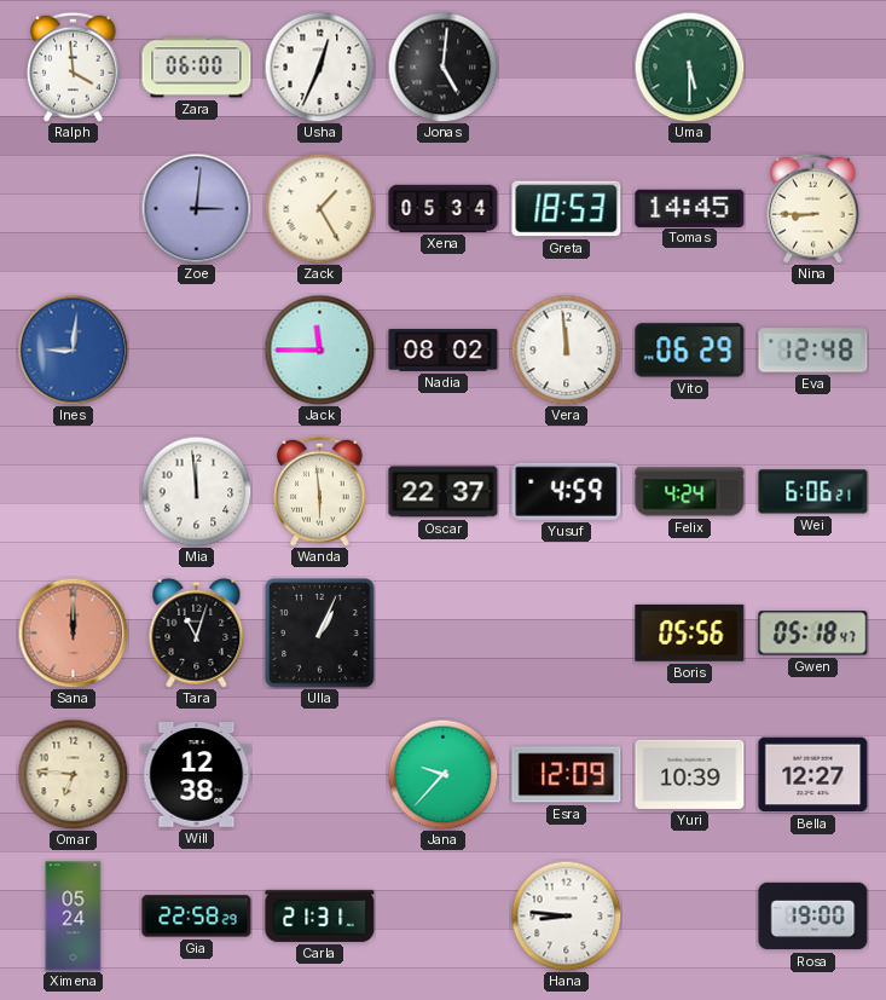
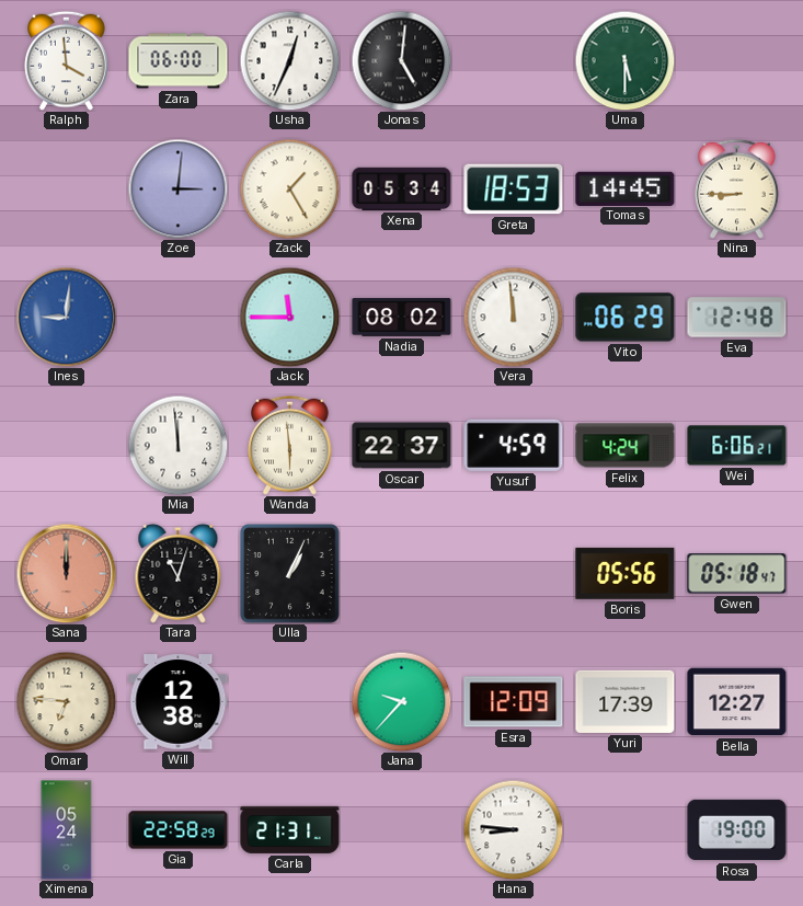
Yuri: 10:39 -> 17:39
